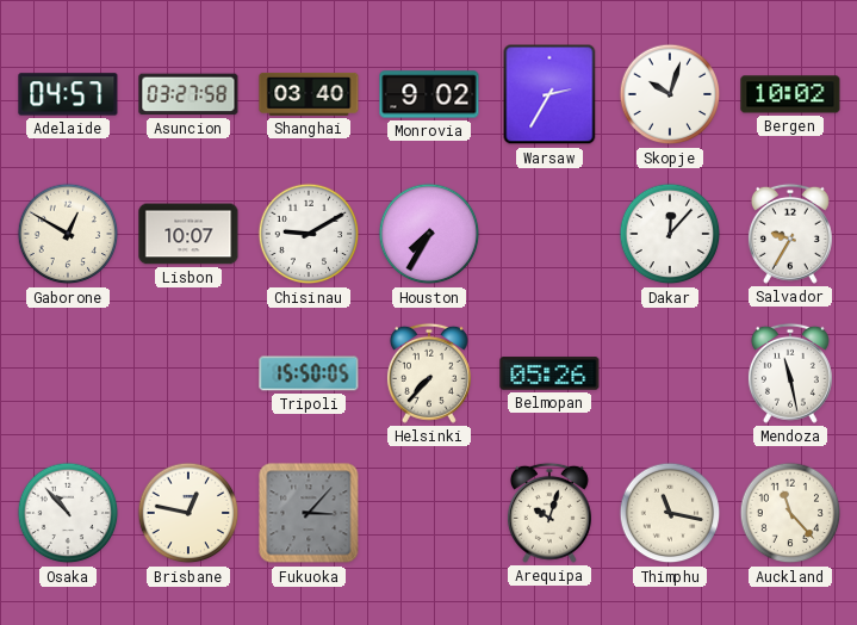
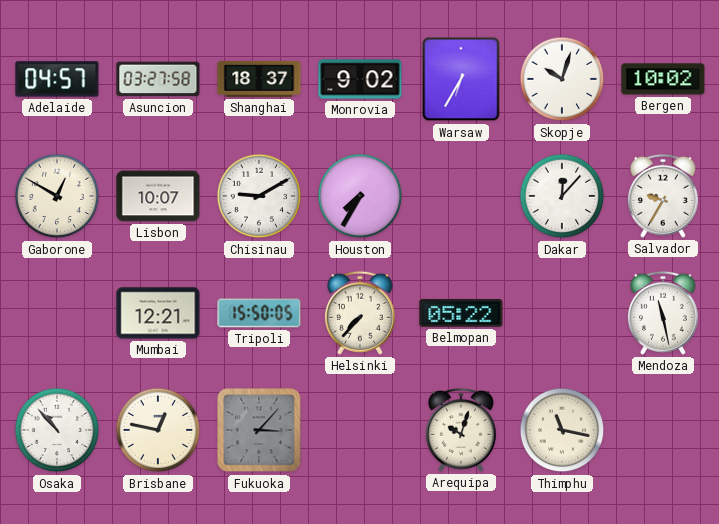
Shanghai: 03:40 -> 18:37
Warsaw: 2:35 -> 6:35
Mumbai: none -> 12:21
Belmopan: 05:26 -> 05:22
Auckland: 11:23 -> none
